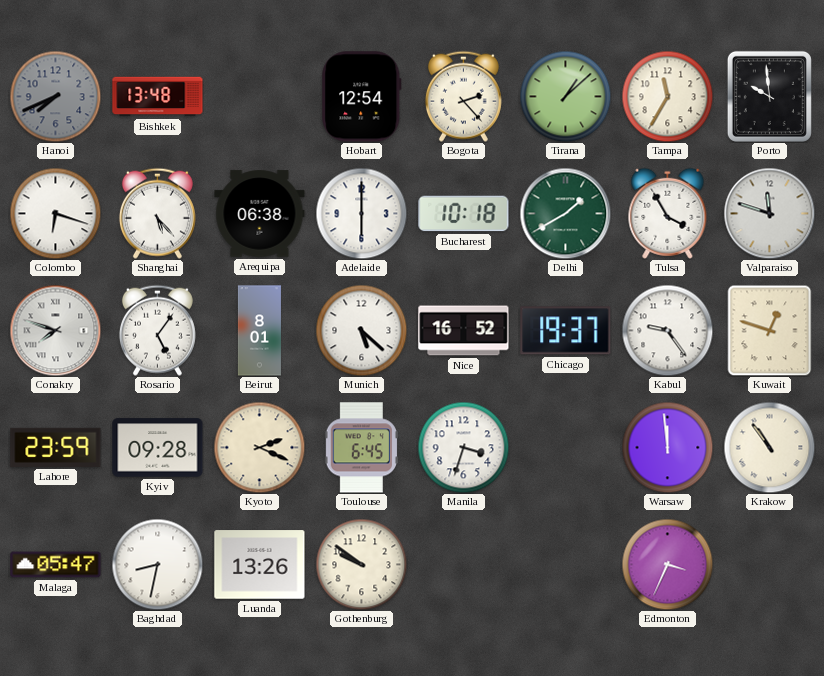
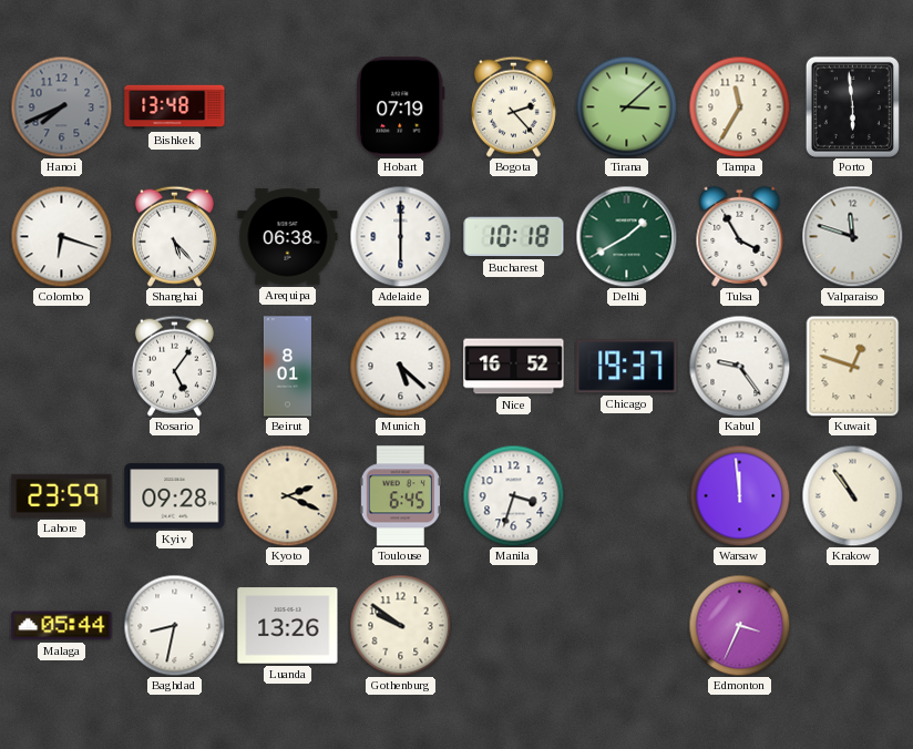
Hobart: 12:54 -> 07:19
Tirana: 1:08 -> 3:08
Porto: 9:59 -> 5:59
Conakry: 7:48 -> none
Malaga: 05:47 -> 05:44
